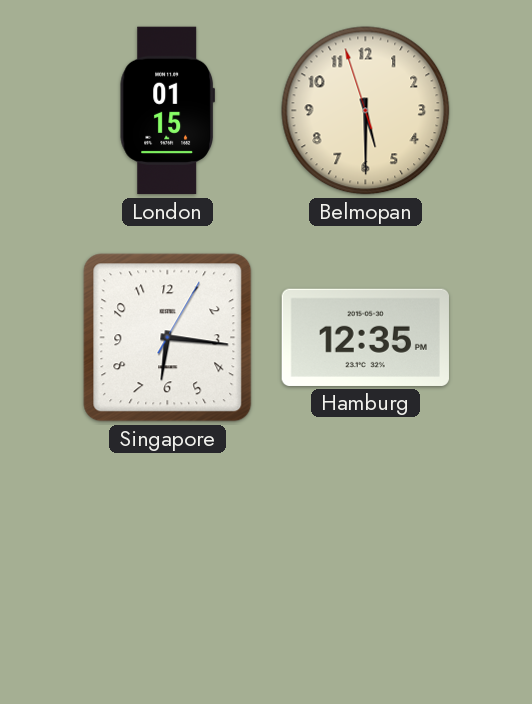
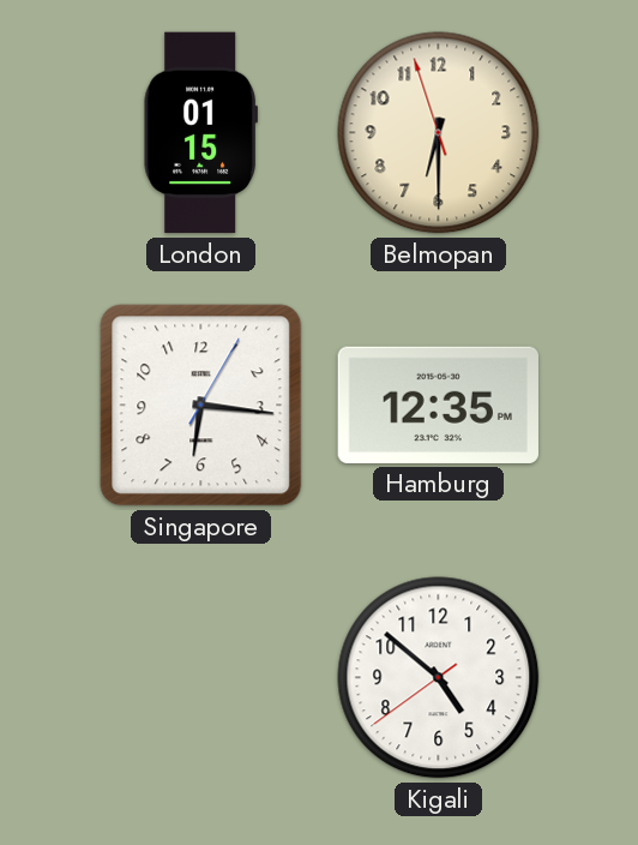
Belmopan: 5:29 -> 6:29
Kigali: none -> 4:51
